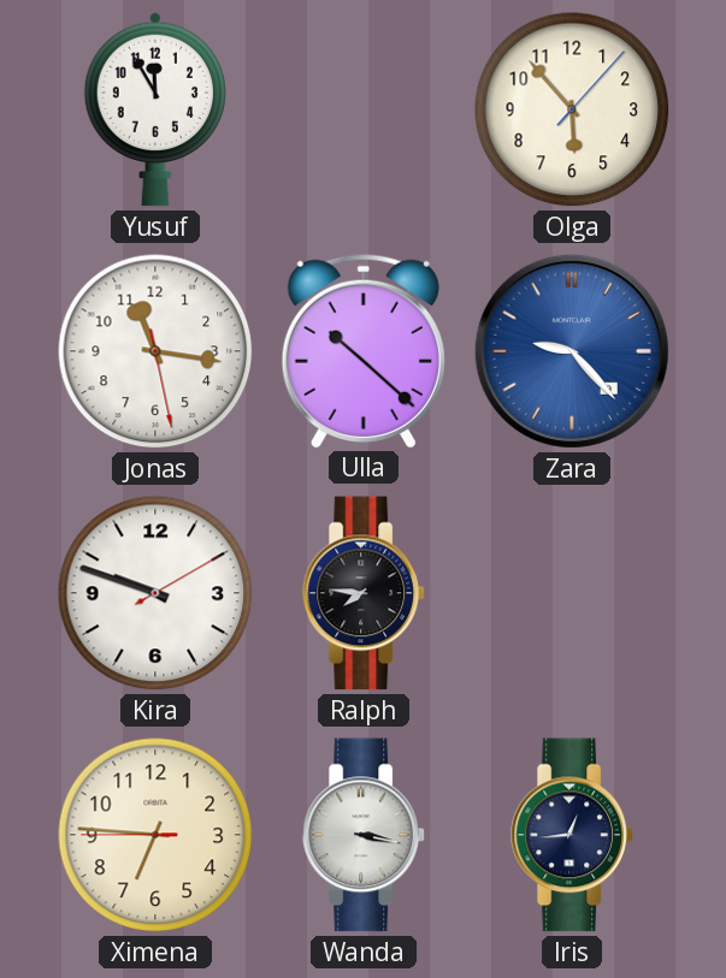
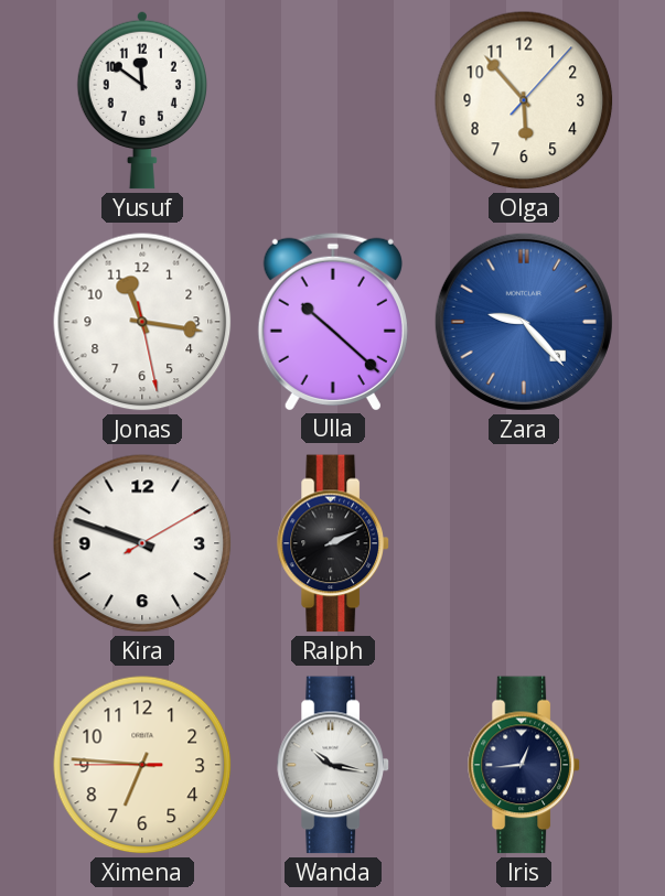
Yusuf: 11:55 -> 11:51
Ralph: 7:46 -> 2:11
Wanda: 3:17 -> 10:17
